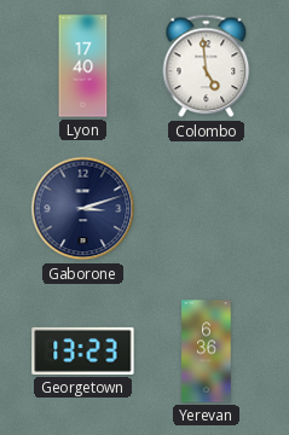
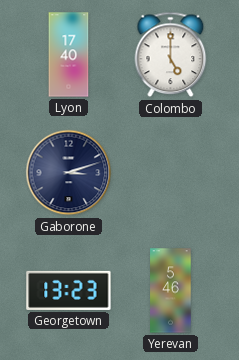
Colombo: 4:59 -> 5:00
Yerevan: 6:36 -> 5:46
